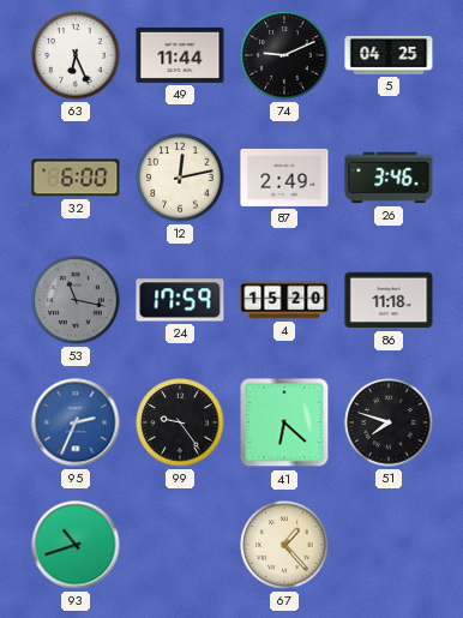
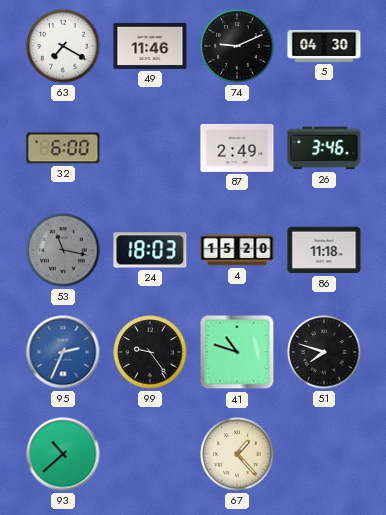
63: 6:26 -> 7:20
49: 11:44 -> 11:46
5: 04:25 -> 04:30
12: 12:13 -> none
24: 17:59 -> 18:03
41: 6:22 -> 10:48
93: 10:42 -> 10:38
